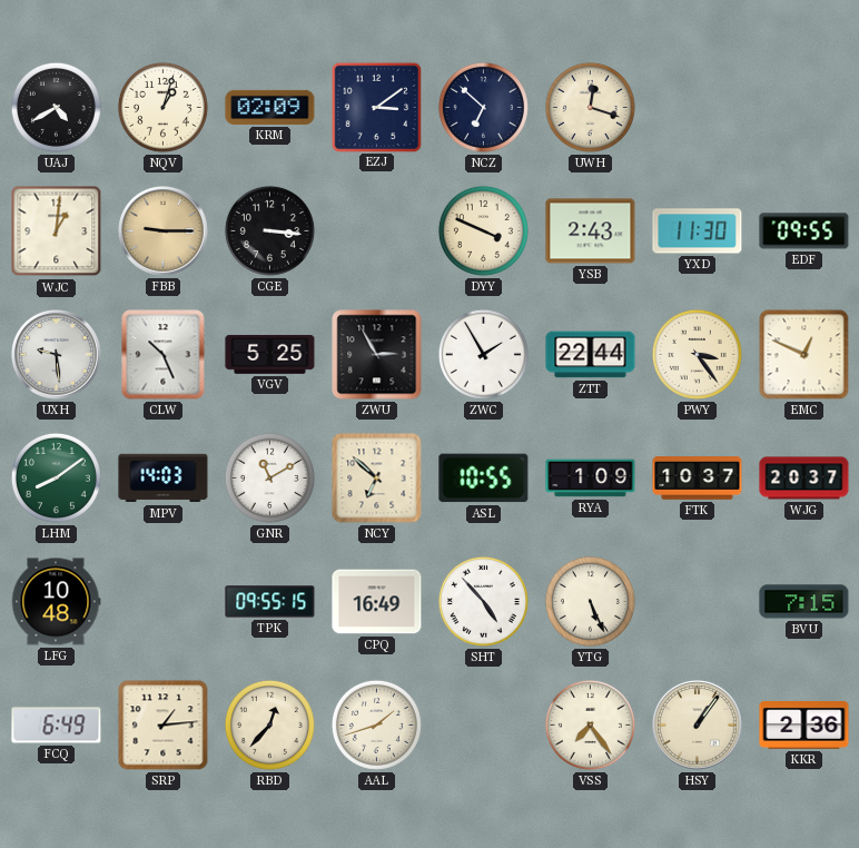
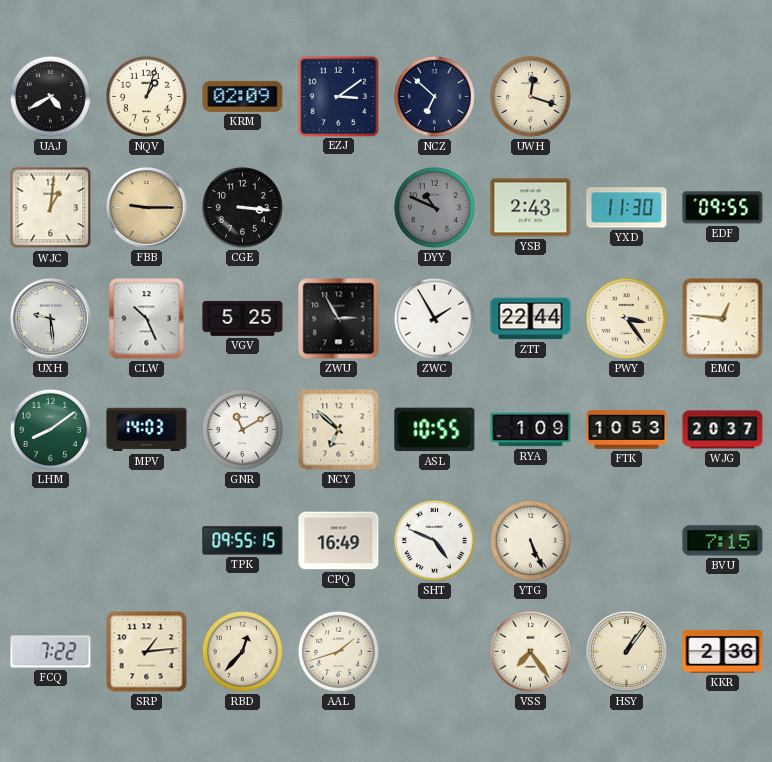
DYY: 3:49 -> 10:49
DYY dial: cream -> grey
EMC: 12:49 -> 12:46
FTK: 10:37 -> 10:53
LFG: 10:48 -> none
SHT: 4:53 -> 4:49
FCQ: 6:49 -> 7:22
